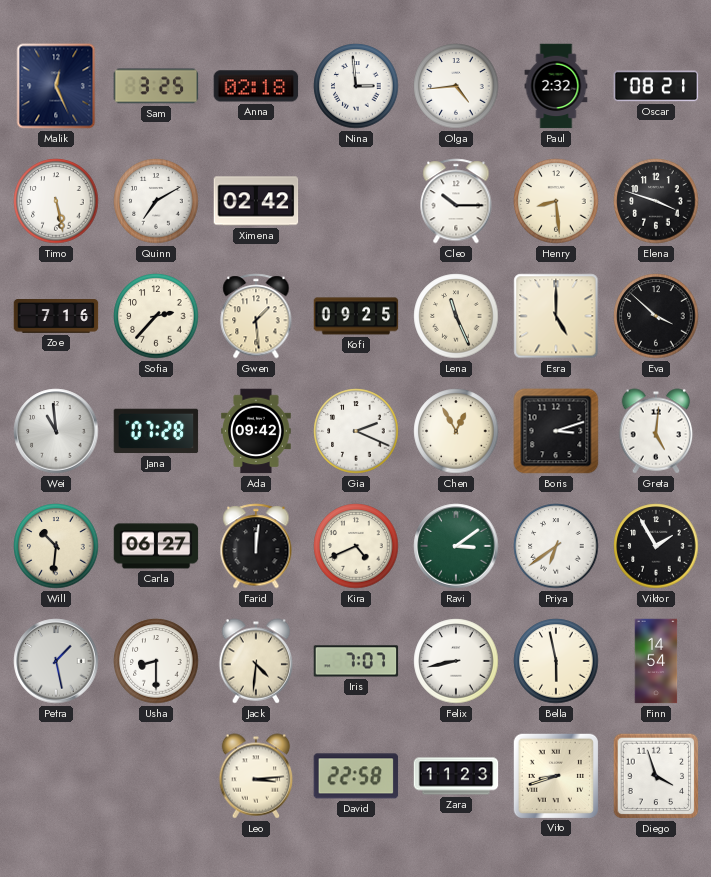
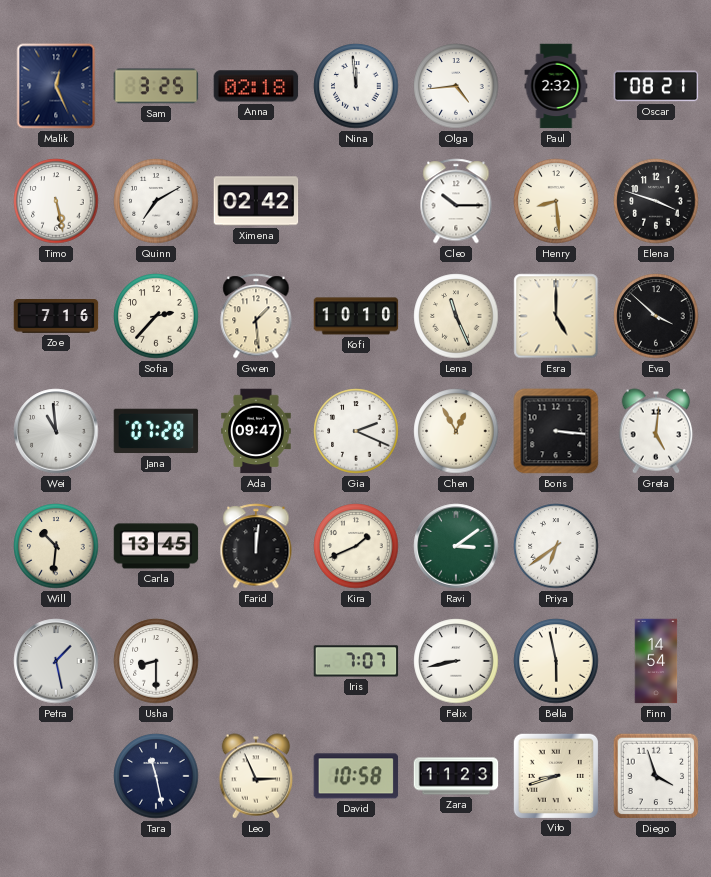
Nina: 2:59 -> 11:59
Kofi: 09:25 -> 10:10
Ada: 09:42 -> 09:47
Boris: 3:12 -> 3:16
Carla: 06:27 -> 13:45
Kira: 4:41 -> 1:41
Viktor: 1:55 -> none
Jack: 4:31 -> none
Tara: none -> 11:28
Leo: 3:14 -> 2:56
David: 22:58 -> 10:58
